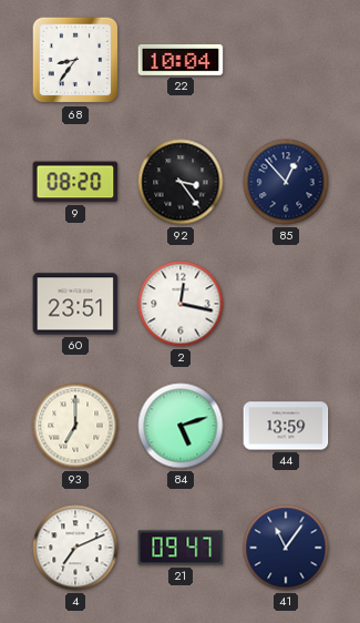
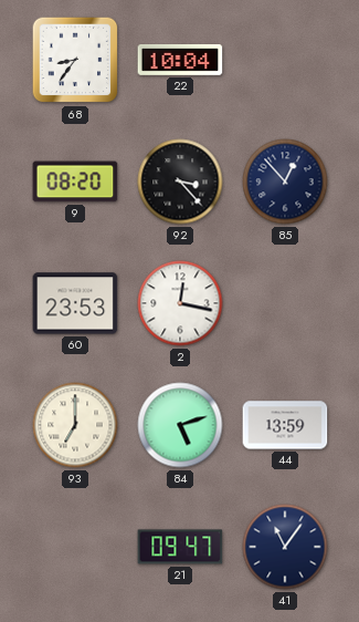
92: 3:24 -> 3:23
60: 23:51 -> 23:53
4: 7:11 -> none
